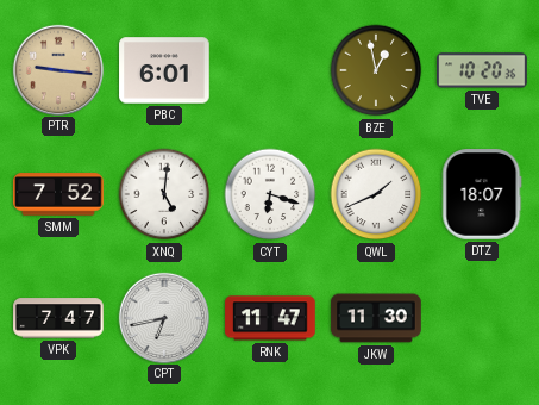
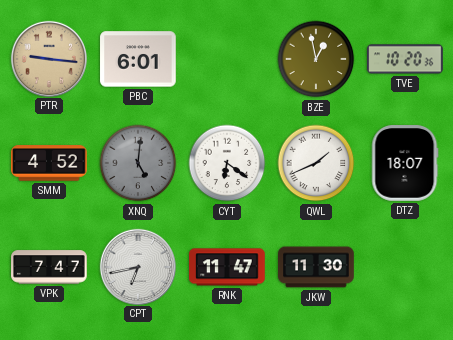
SMM: 7:52 -> 4:52
XNQ dial: white -> grey
CYT: 6:18 -> 6:21
